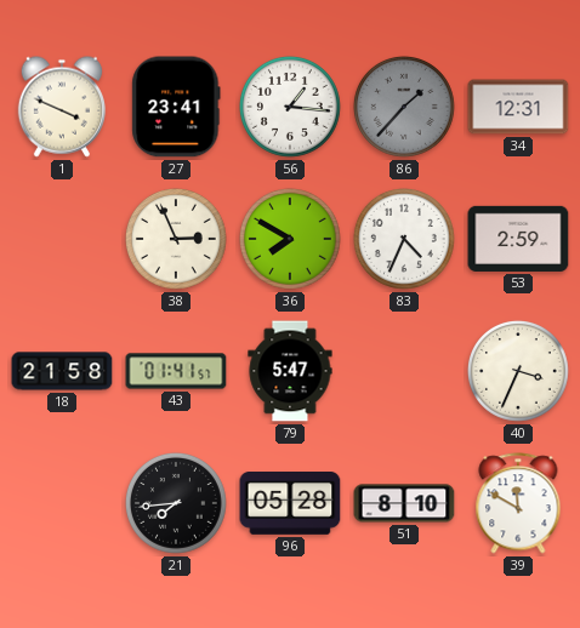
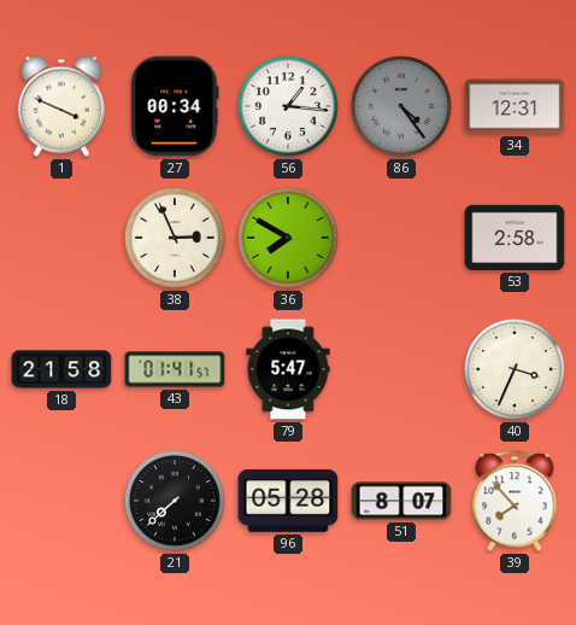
27: 23:41 -> 00:34
86: 1:37 -> 4:24
83: 4:34 -> none
53: 2:59 -> 2:58
21: 7:44 -> 7:38
51: 8:10 -> 8:07
39: 11:50 -> 7:53
